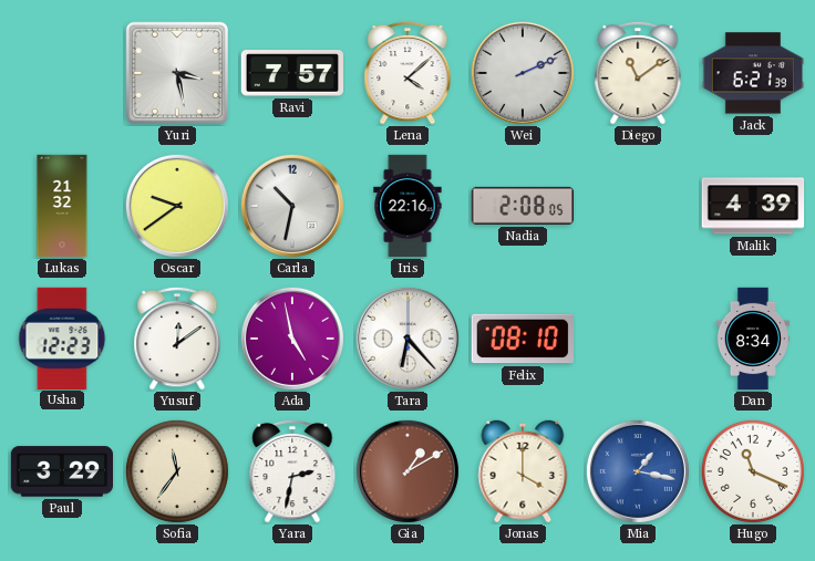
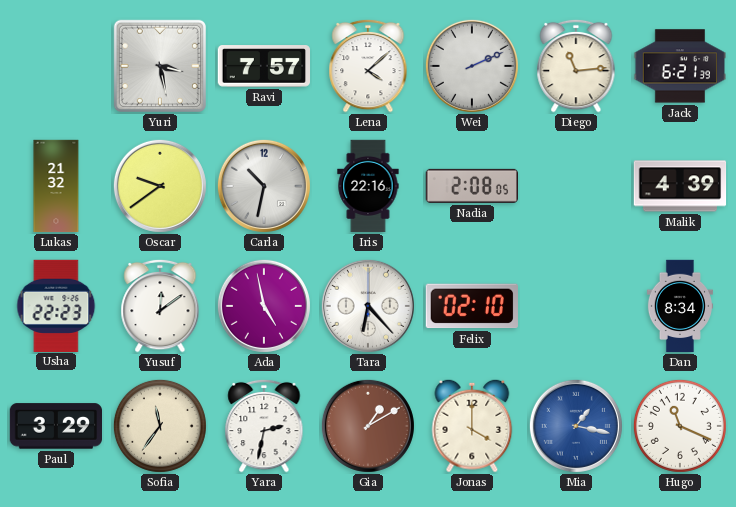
Diego: 11:09 -> 11:14
Usha: 12:23 -> 22:23
Felix: 08:10 -> 02:10
